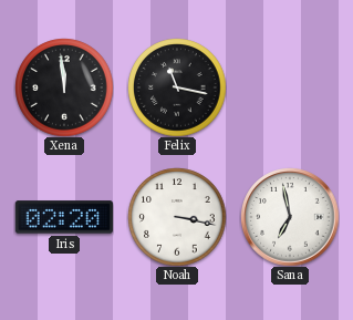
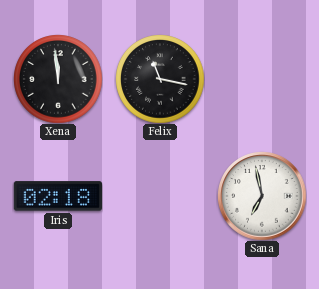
Iris: 02:20 -> 02:18
Noah: 3:17 -> none
